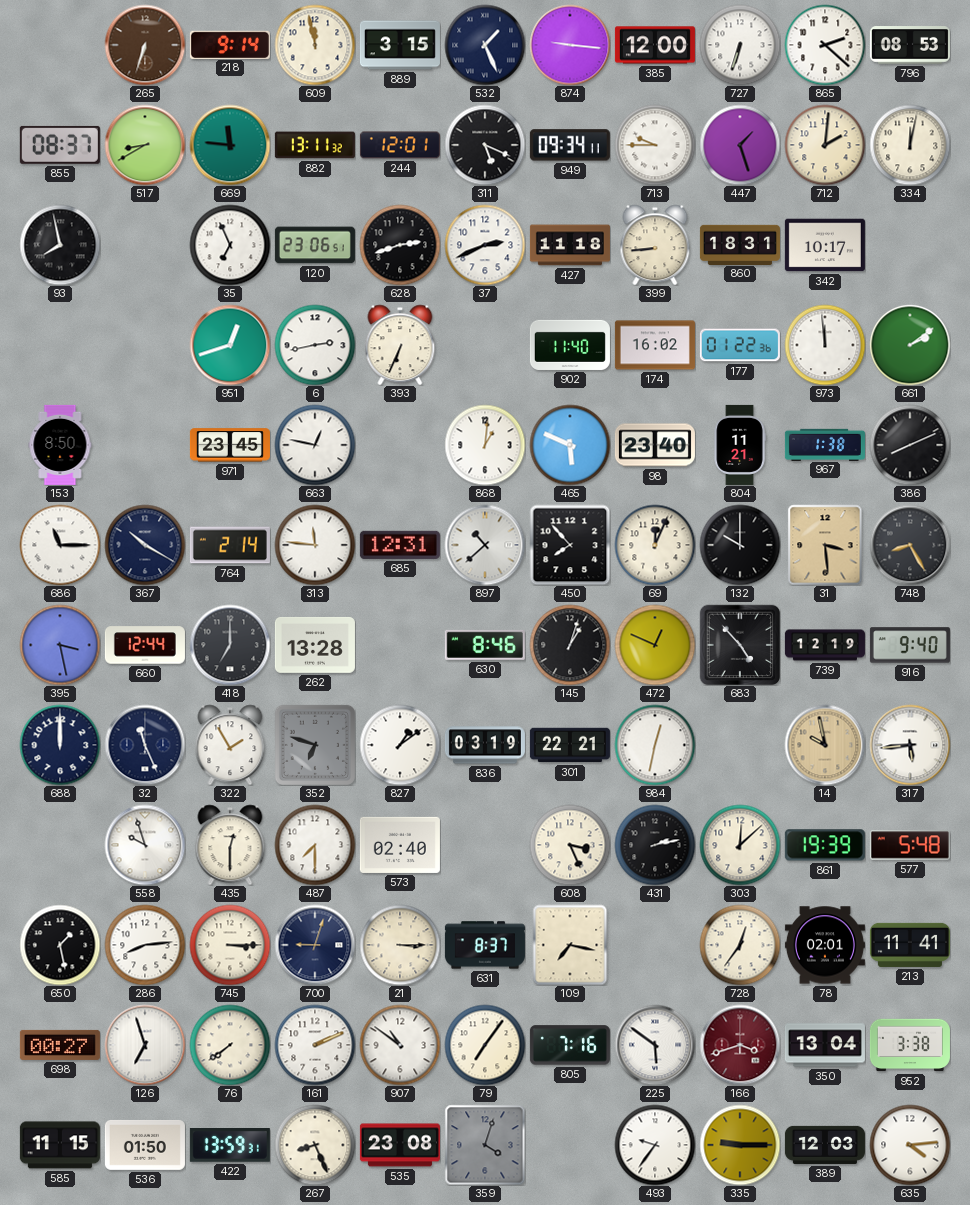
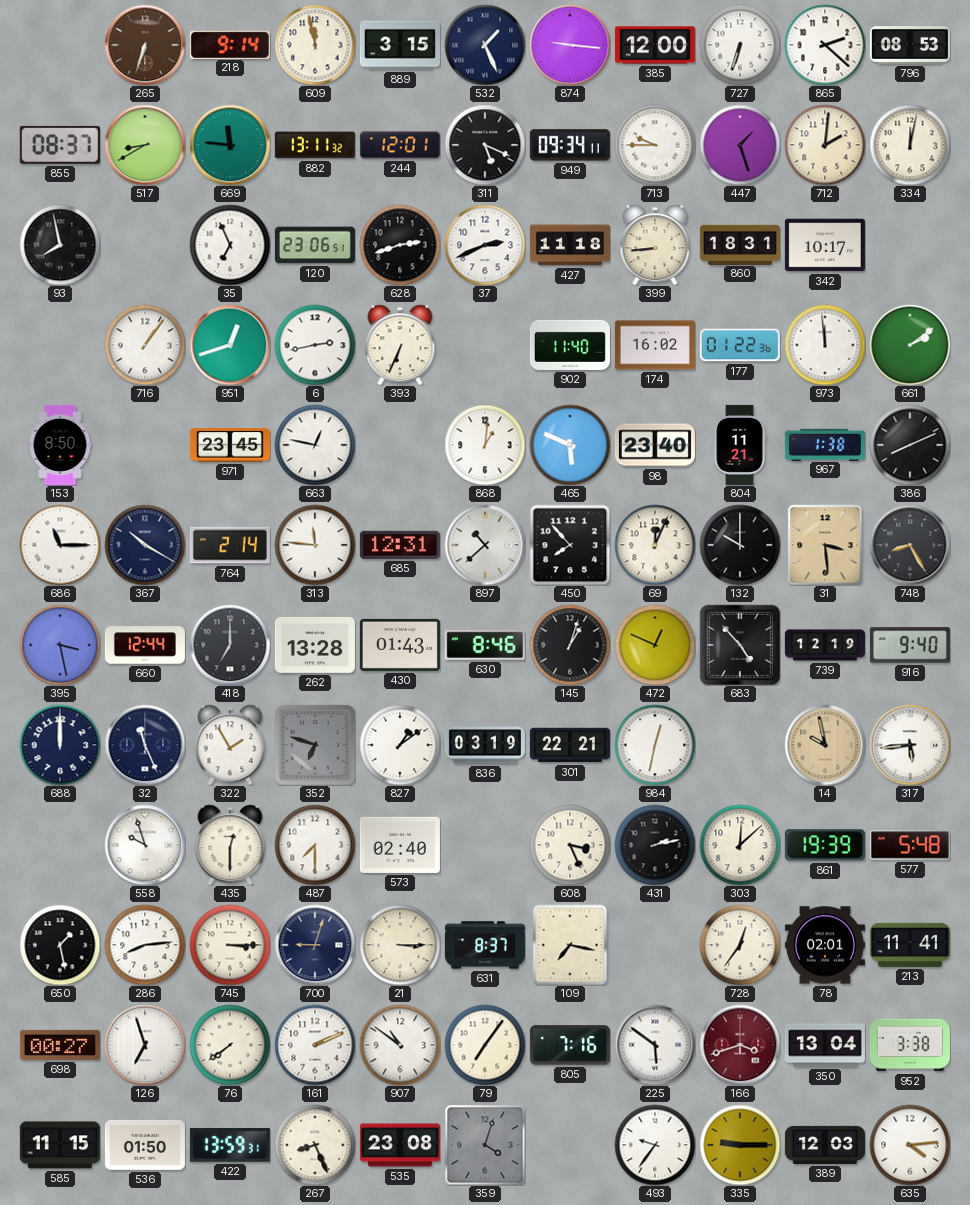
716: none -> 1:06
430: none -> 01:43
